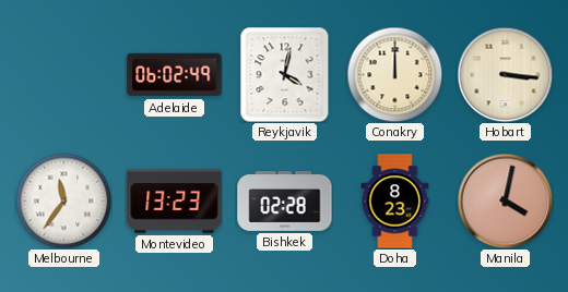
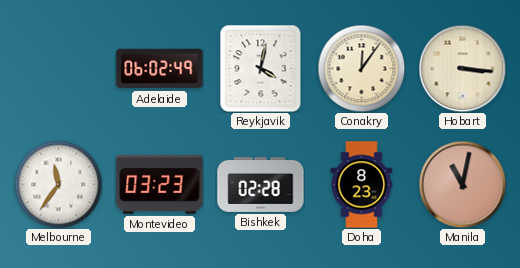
Conakry: 12:00 -> 12:06
Montevideo: 13:23 -> 03:23
Manila: 4:02 -> 11:02
